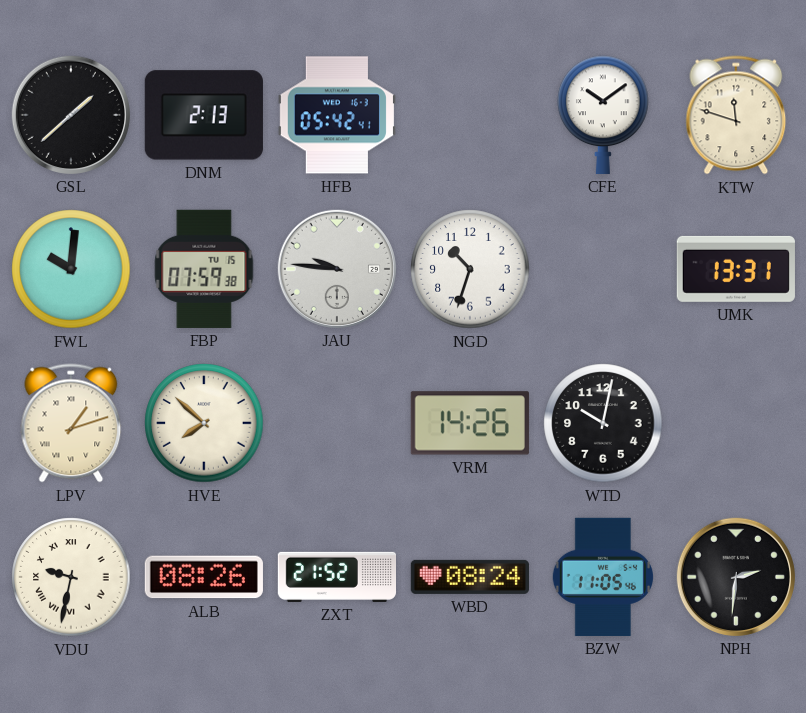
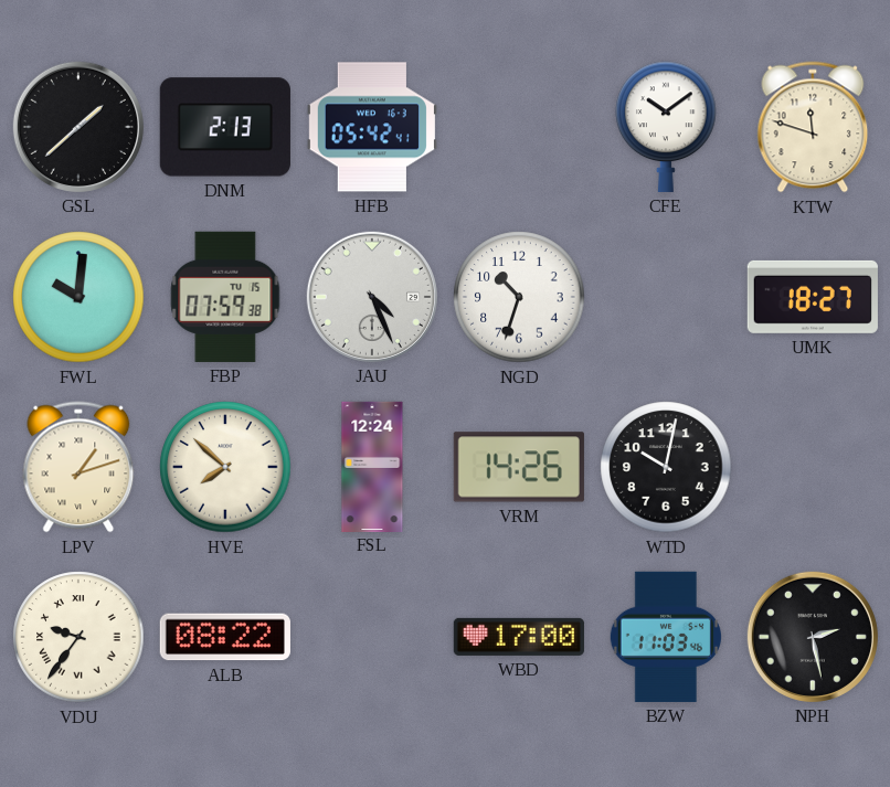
JAU: 9:46 -> 4:26
UMK: 13:31 -> 18:27
FSL: none -> 12:24
VDU: 9:32 -> 9:36
ALB: 08:26 -> 08:22
ZXT: 21:52 -> none
WBD: 08:24 -> 17:00
BZW: 11:05 -> 11:03
NPH: 2:31 -> 2:28
